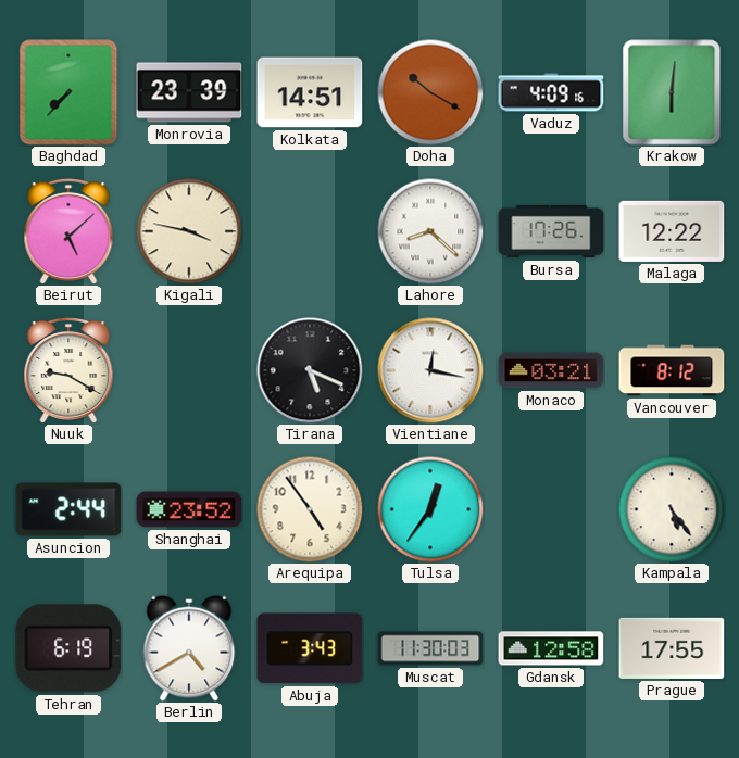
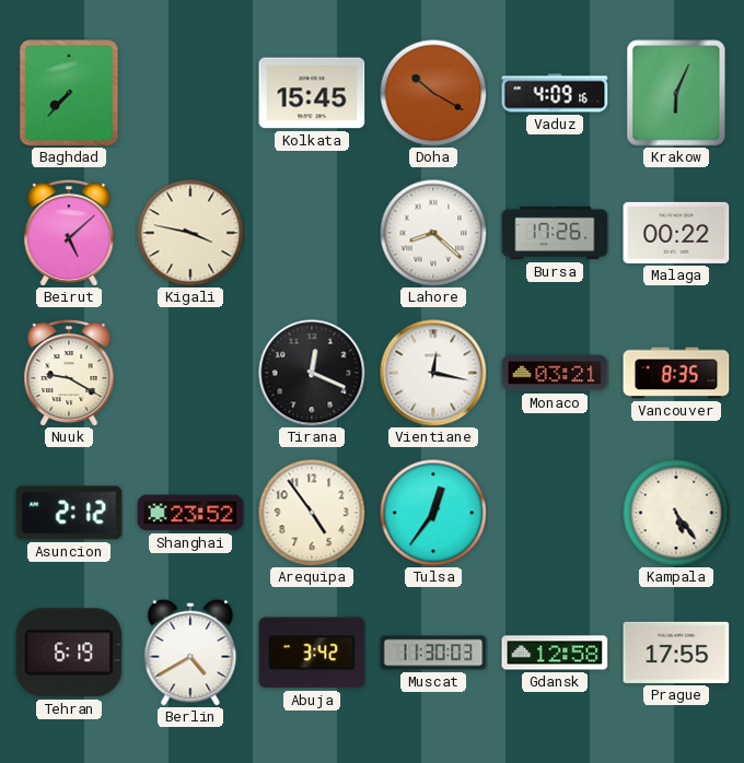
Monrovia: 23:39 -> none
Kolkata: 14:51 -> 15:45
Krakow: 6:01 -> 6:04
Malaga: 12:22 -> 00:22
Tirana: 5:19 -> 12:19
Vancouver: 8:12 -> 8:35
Asuncion: 2:44 -> 2:12
Abuja: 3:43 -> 3:42
